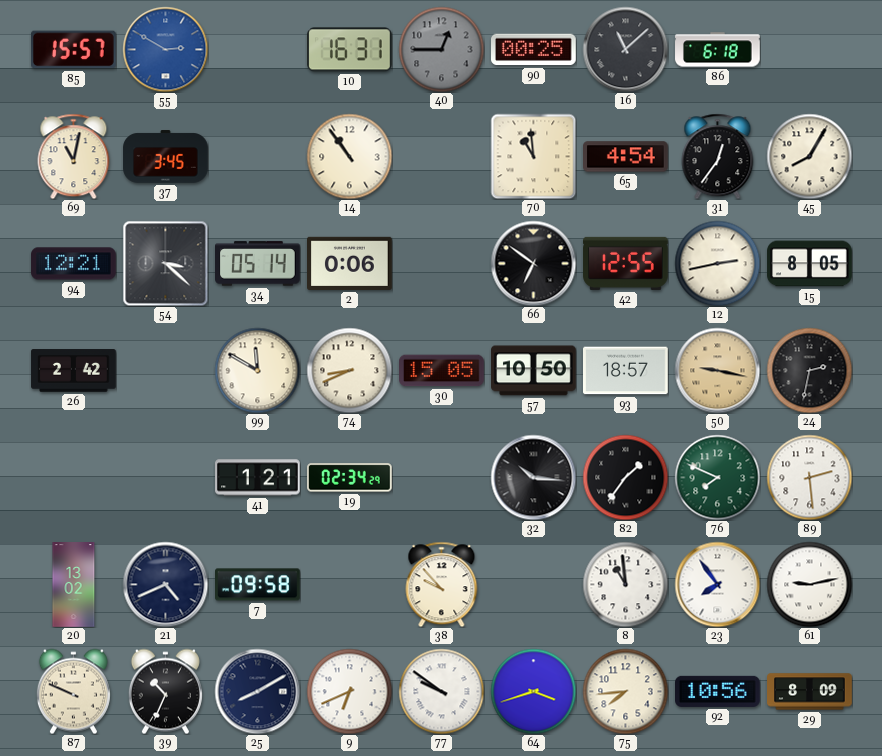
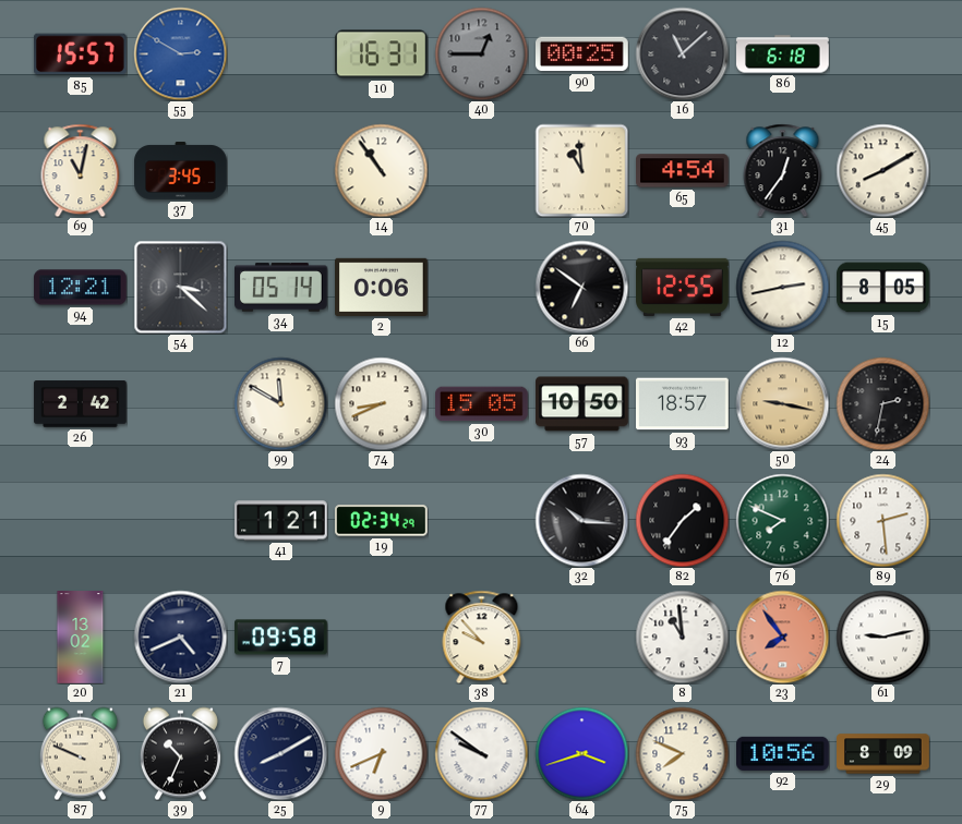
45: 8:05 -> 8:10
23 dial: white -> salmon
75: 7:44 -> 7:49
